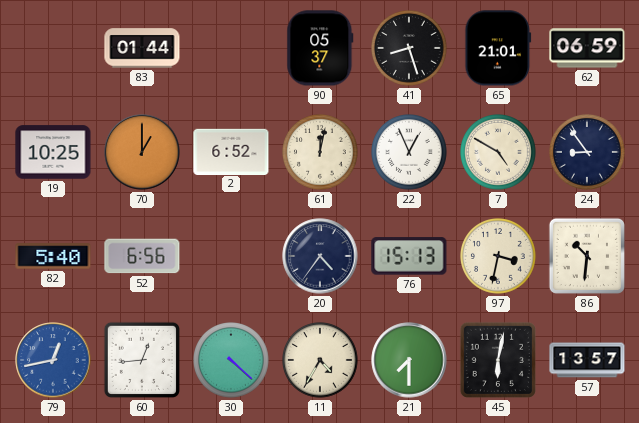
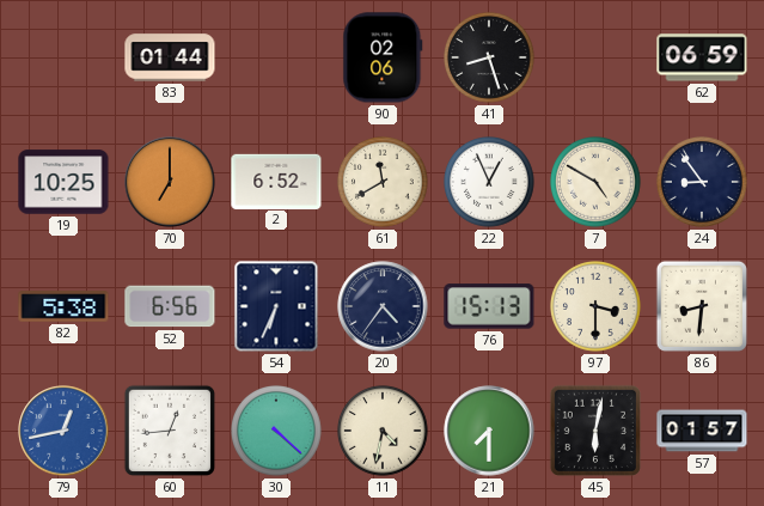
90: 05:37 -> 02:06
65: 21:01 -> none
70: 1:00 -> 7:00
61: 12:02 -> 11:40
82: 5:40 -> 5:38
54: none -> 6:34
97: 3:32 -> 3:30
86: 10:31 -> 8:31
11: 4:35 -> 4:32
57: 13:57 -> 01:57
